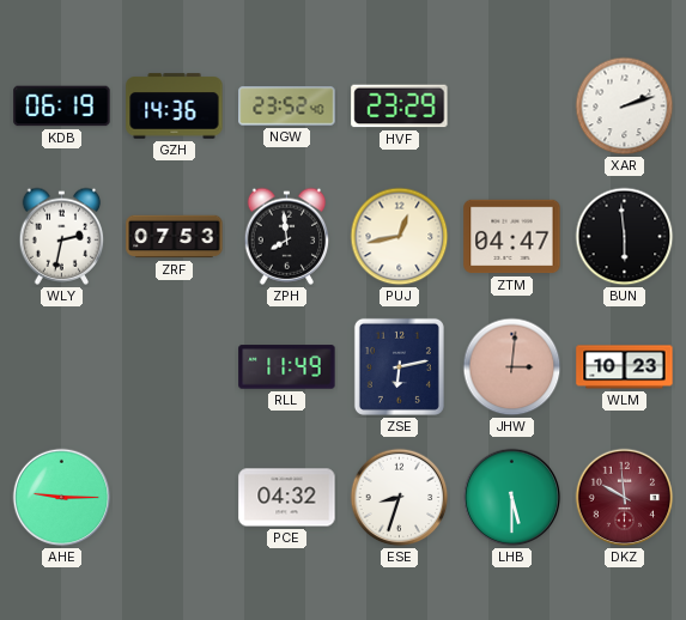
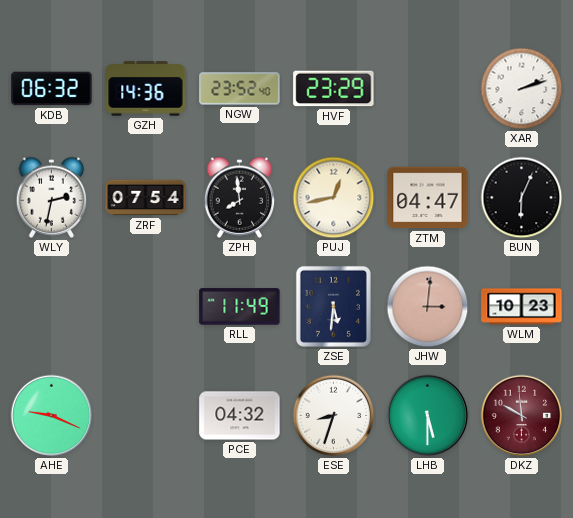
KDB: 06:19 -> 06:32
ZRF: 07:53 -> 07:54
BUN: 5:59 -> 6:04
ZSE: 6:13 -> 5:31
AHE: 9:15 -> 9:19
